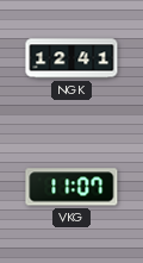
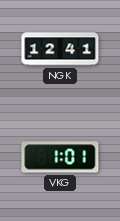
VKG: 11:07 -> 1:01
